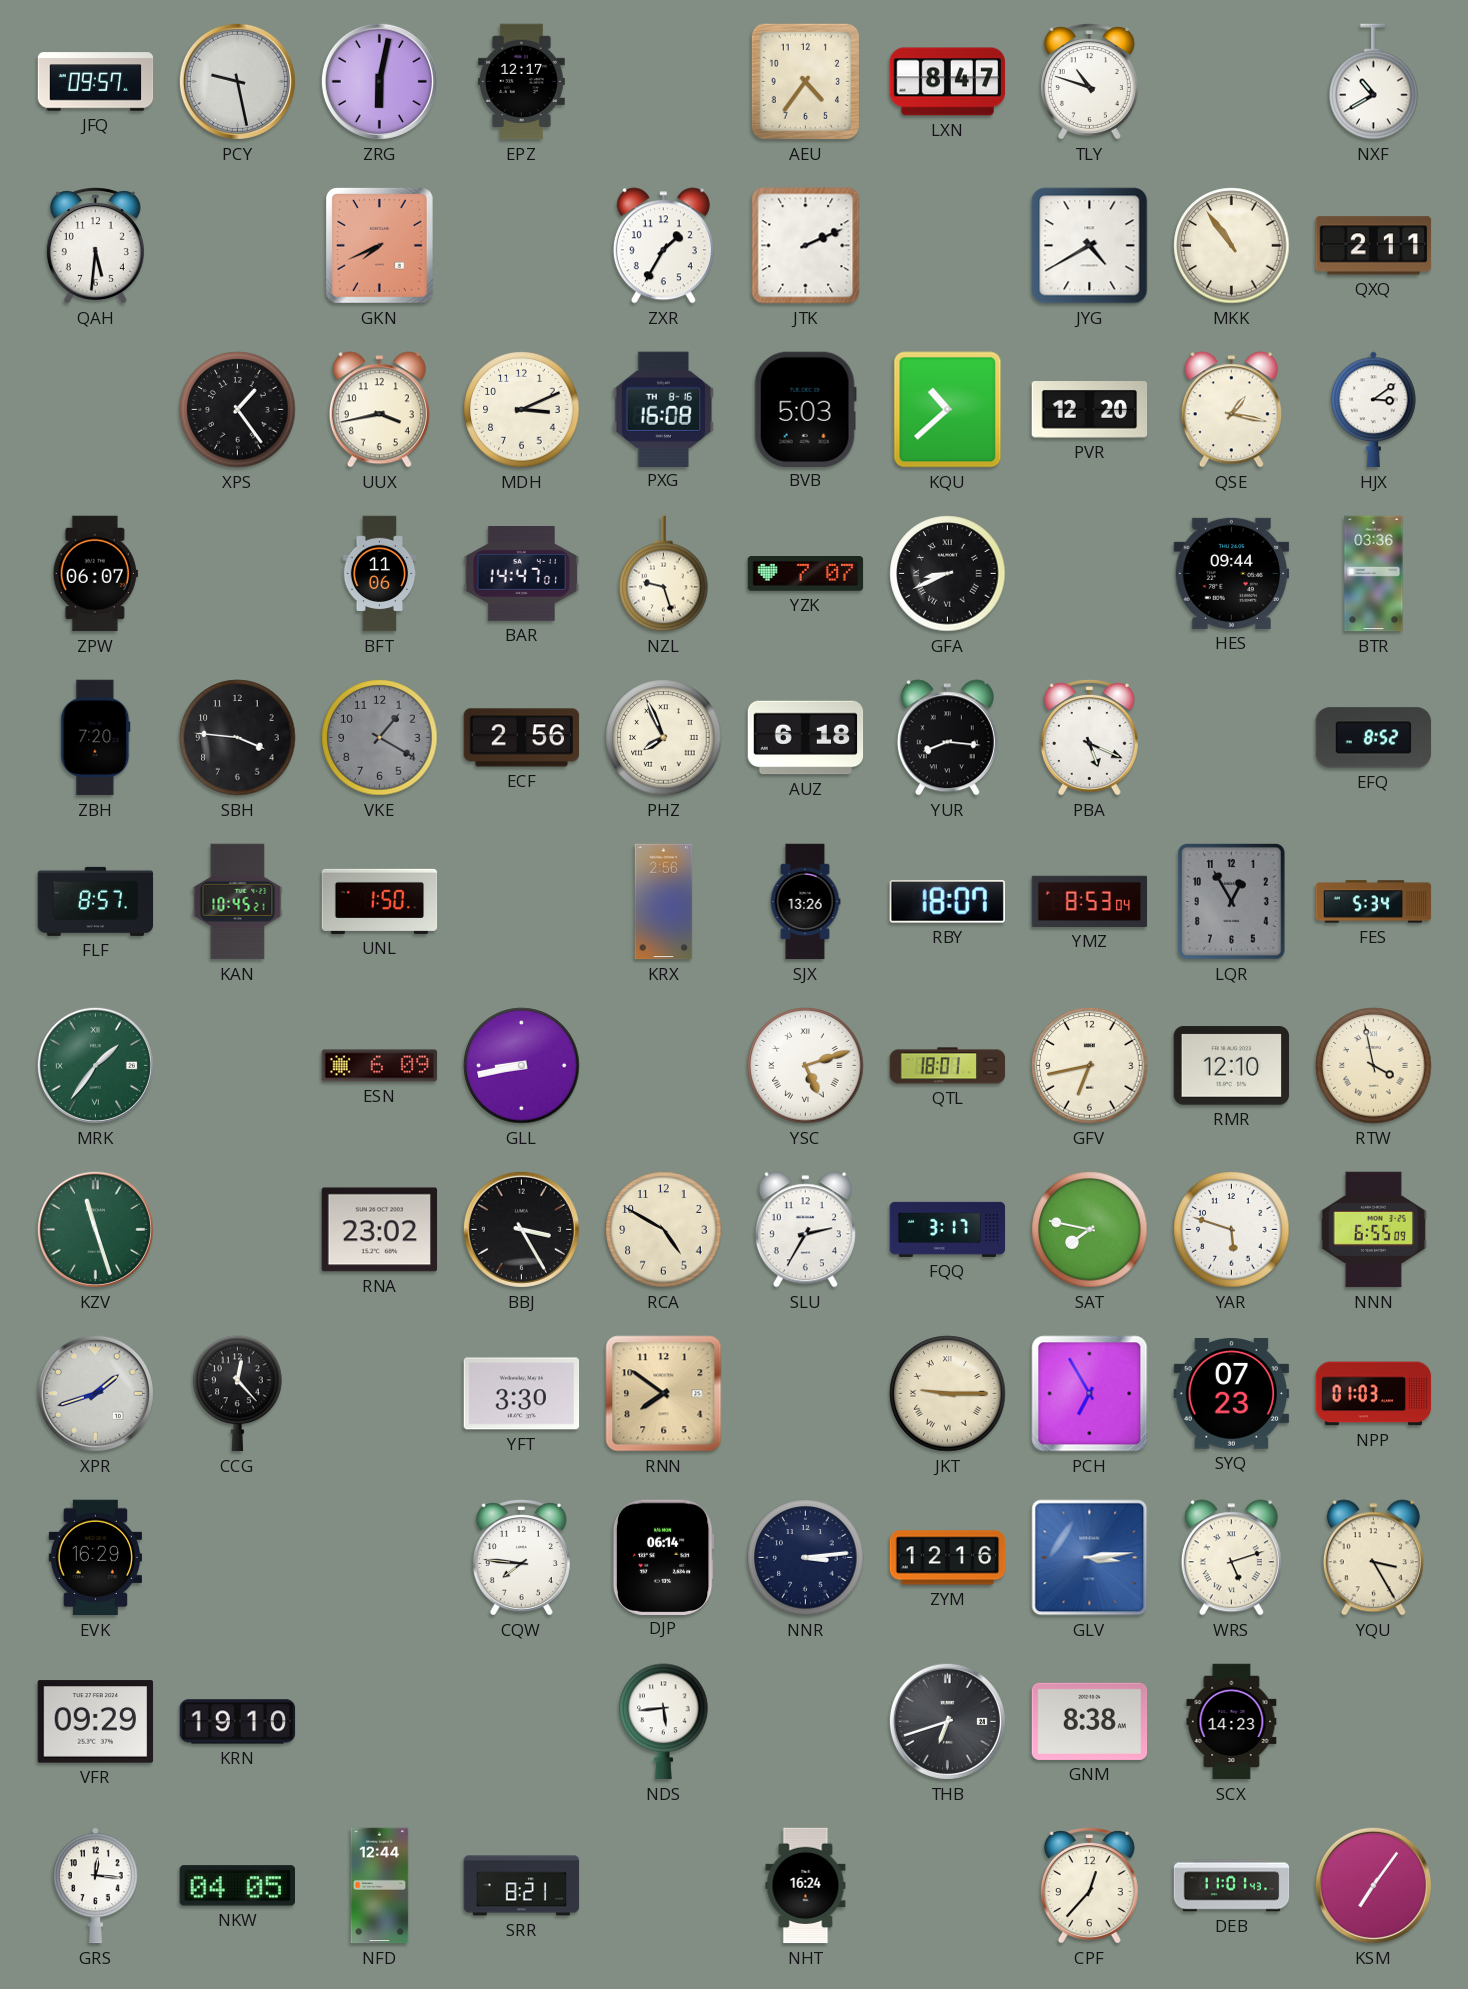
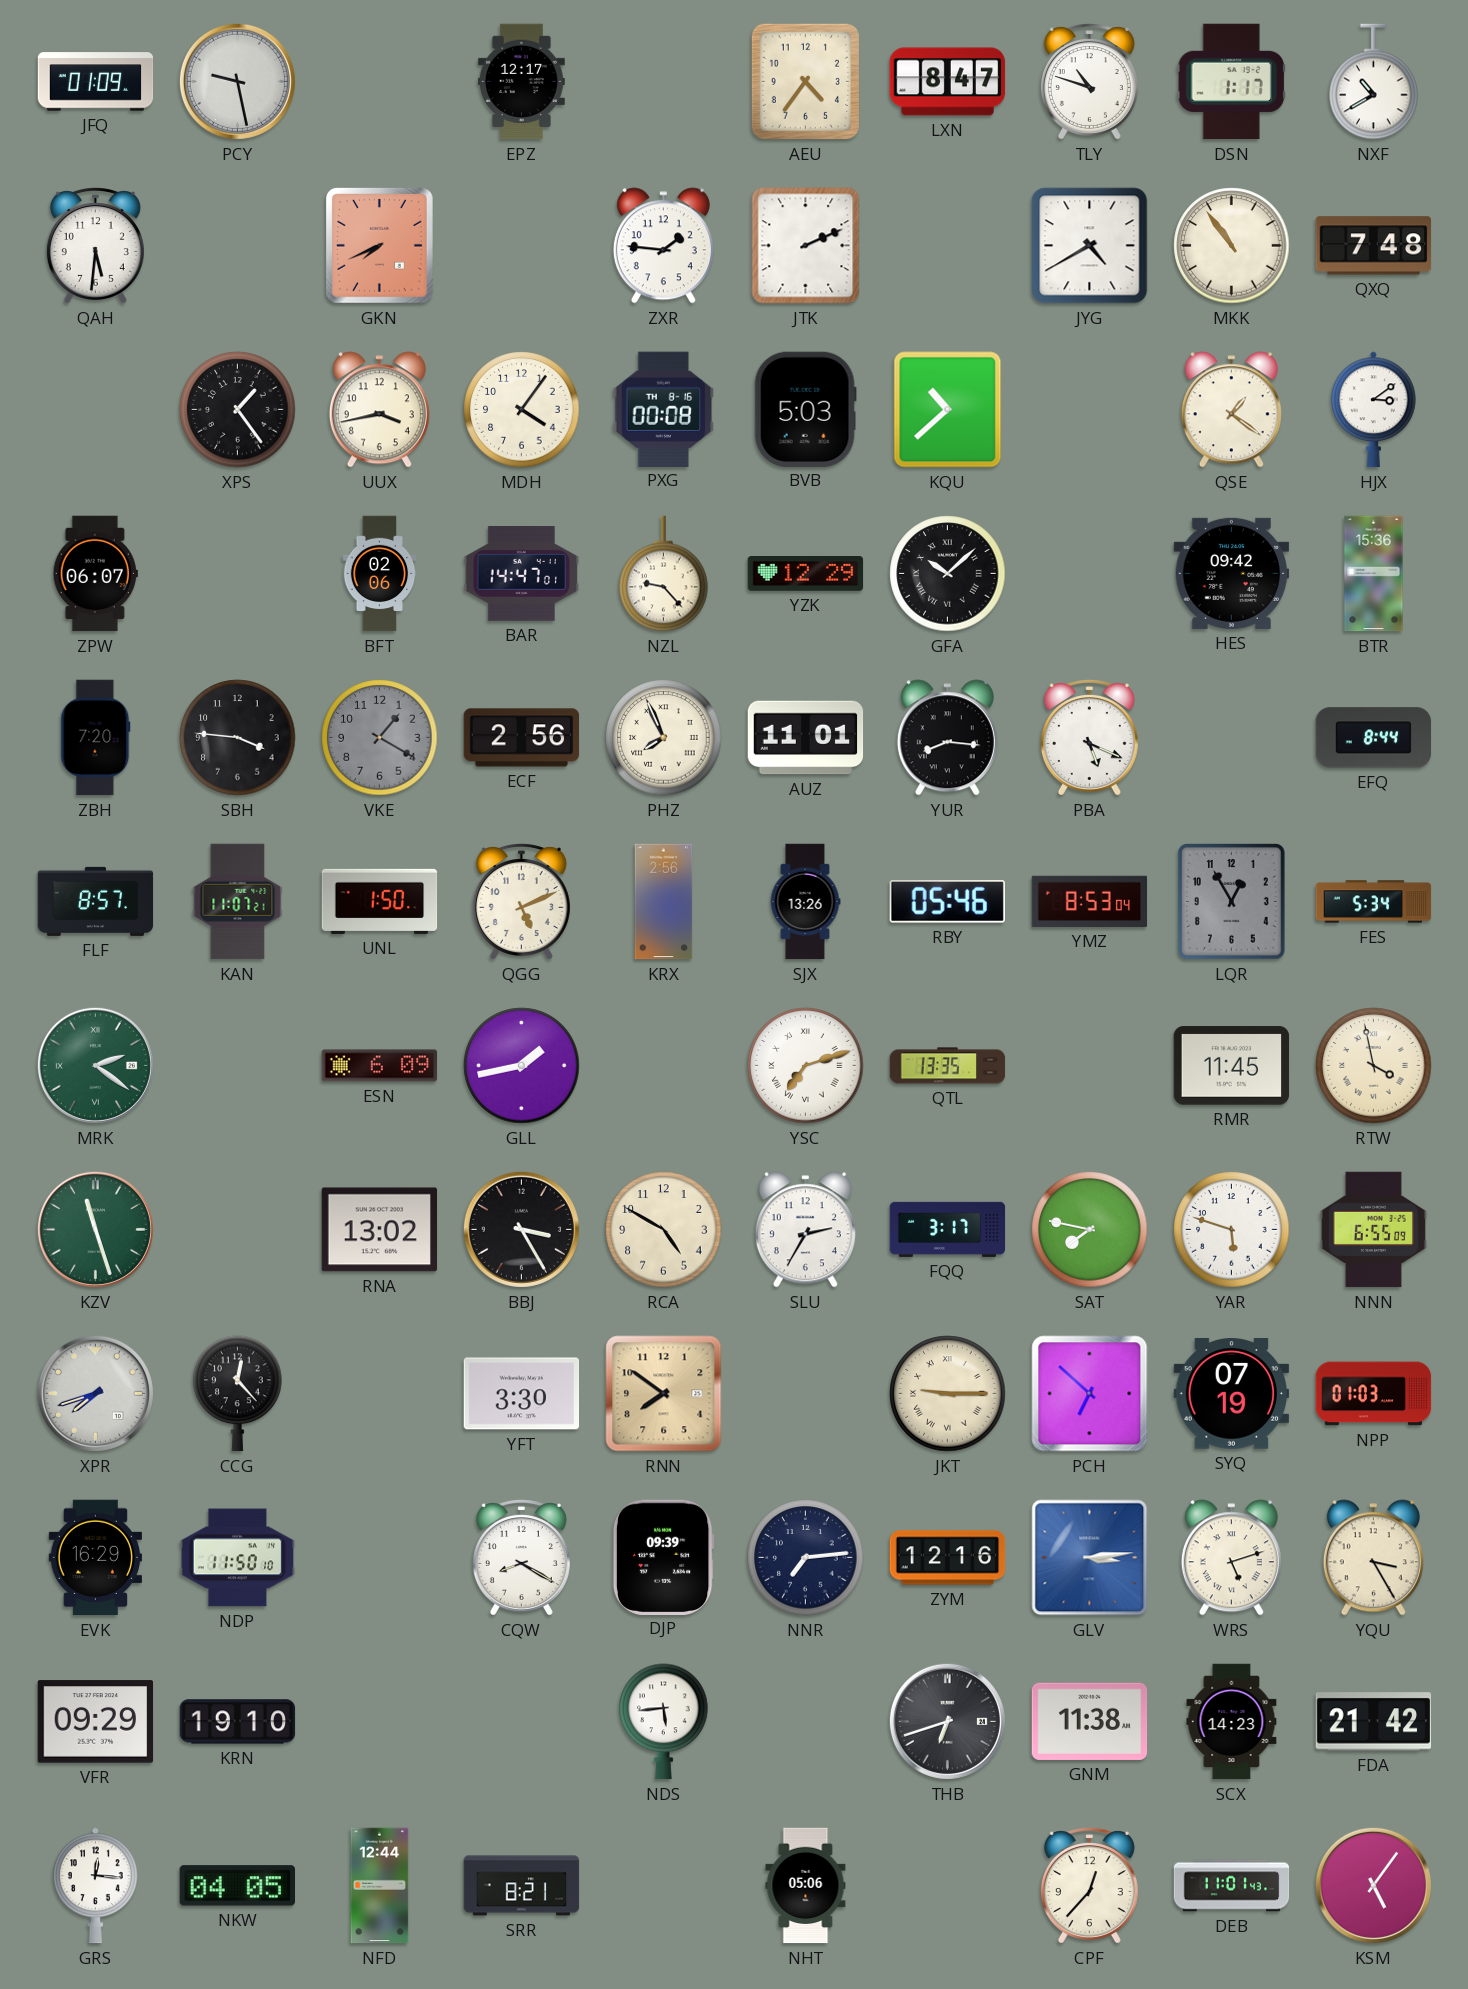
JFQ: 09:57 -> 01:09
ZRG: 6:02 -> none
DSN: none -> 1:17
ZXR: 1:35 -> 1:46
QXQ: 2:11 -> 7:48
MDH: 3:11 -> 4:06
PXG: 16:08 -> 00:08
PVR: 12:20 -> none
QSE: 1:17 -> 1:21
BFT: 11:06 -> 02:06
NZL: 9:27 -> 9:23
YZK: 7:07 -> 12:29
GFA: 8:41 -> 10:08
HES: 09:44 -> 09:42
BTR: 03:36 -> 15:36
AUZ: 6:18 -> 11:01
EFQ: 8:52 -> 8:44
KAN: 10:45 -> 11:07
QGG: none -> 5:11
RBY: 18:07 -> 05:46
MRK: 1:36 -> 2:21
GLL: 8:43 -> 1:43
YSC: 5:12 -> 7:12
QTL: 18:01 -> 13:35
GFV: 6:43 -> none
RMR: 12:10 -> 11:45
RNA: 23:02 -> 13:02
XPR: 1:42 -> 7:42
PCH: 6:55 -> 6:52
SYQ: 07:23 -> 07:19
NDP: none -> 11:50
CQW: 7:46 -> 8:20
DJP: 06:14 -> 09:39
NNR: 3:14 -> 7:14
GNM: 8:38 -> 11:38
FDA: none -> 21:42
NHT: 16:24 -> 05:06
KSM: 7:06 -> 5:06
